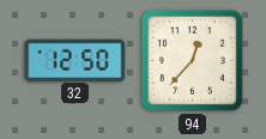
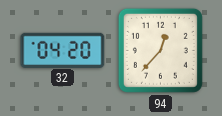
32: 12:50 -> 04:20
